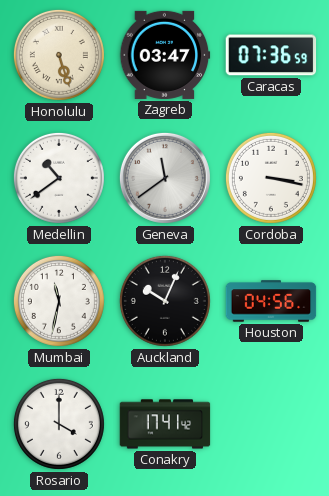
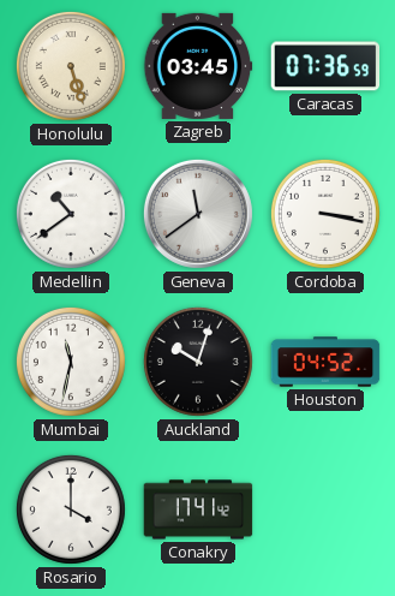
Zagreb: 03:47 -> 03:45
Auckland: 10:04 -> 10:03
Houston: 04:56 -> 04:52
